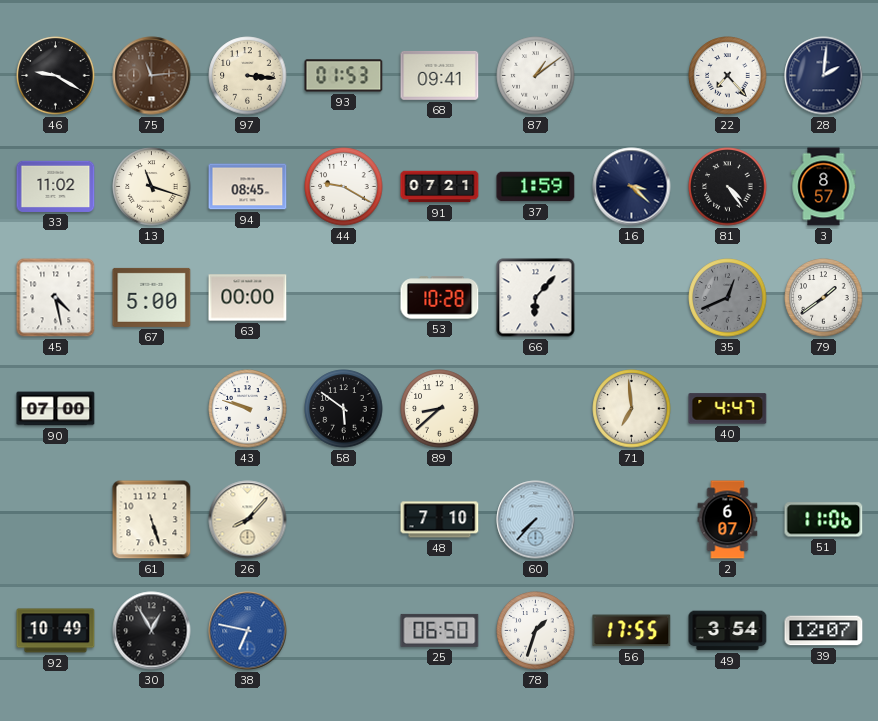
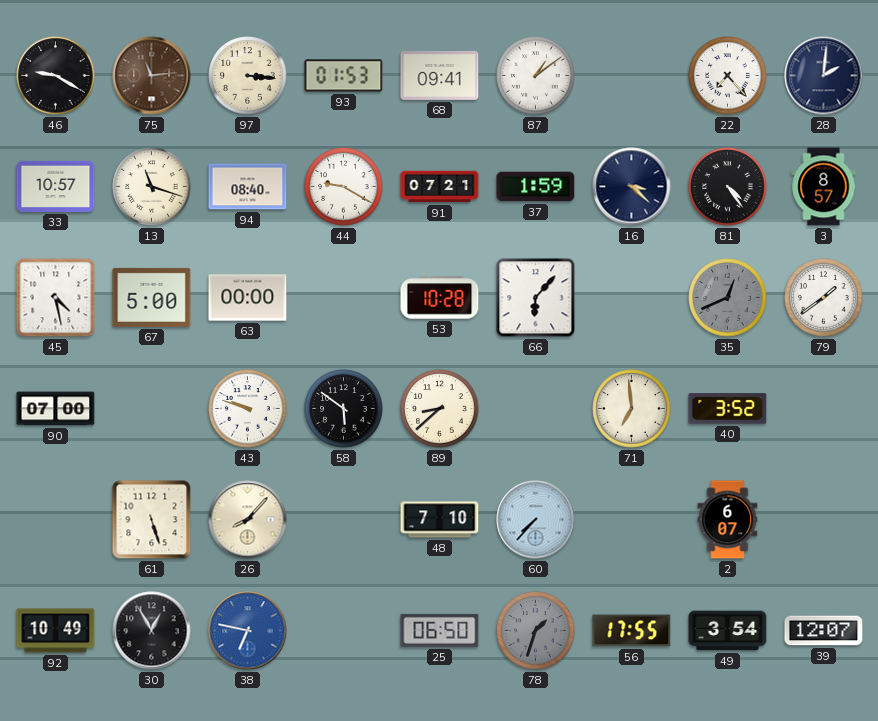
33: 11:02 -> 10:57
94: 08:45 -> 08:40
40: 4:47 -> 3:52
51: 11:06 -> none
78 dial: white -> grey
